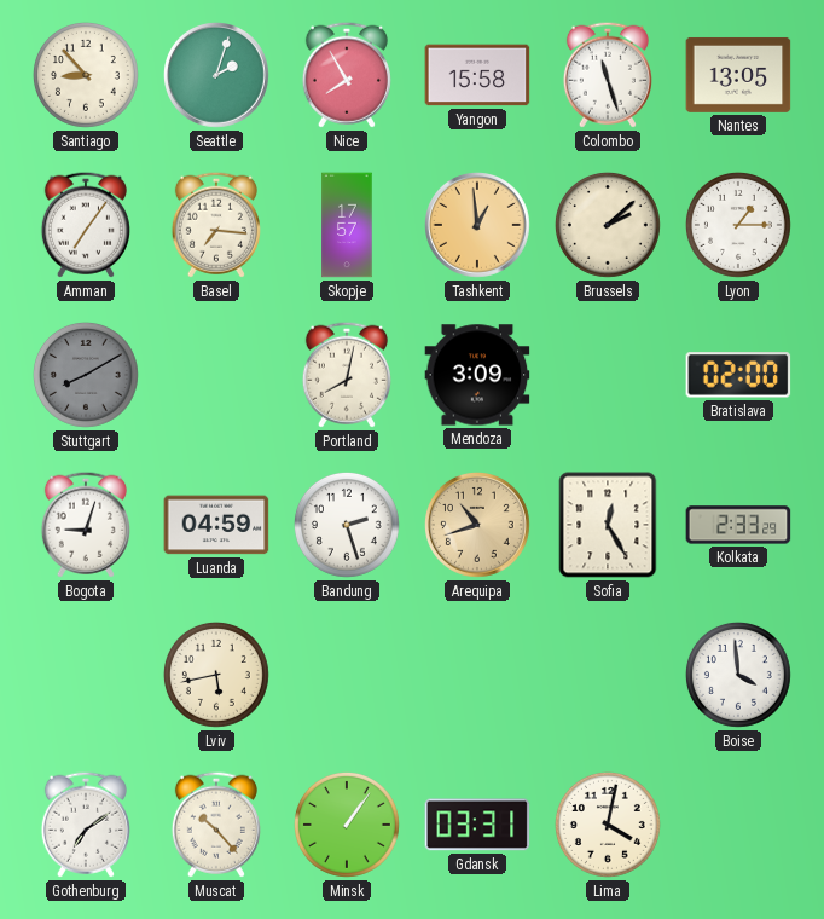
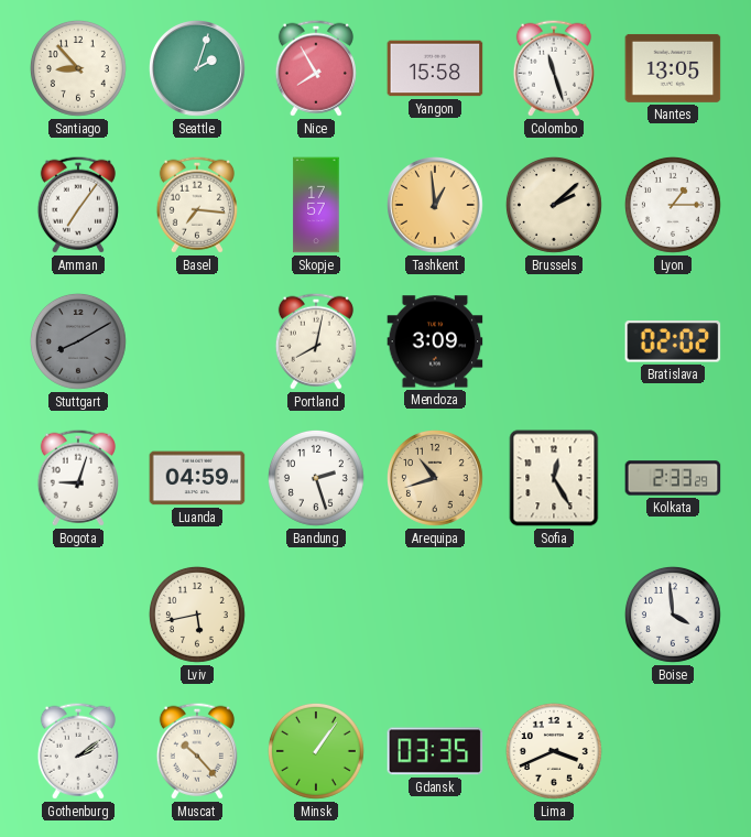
Bratislava: 02:00 -> 02:02
Gothenburg: 7:09 -> 2:09
Gdansk: 03:31 -> 03:35
Lima: 4:02 -> 3:41
